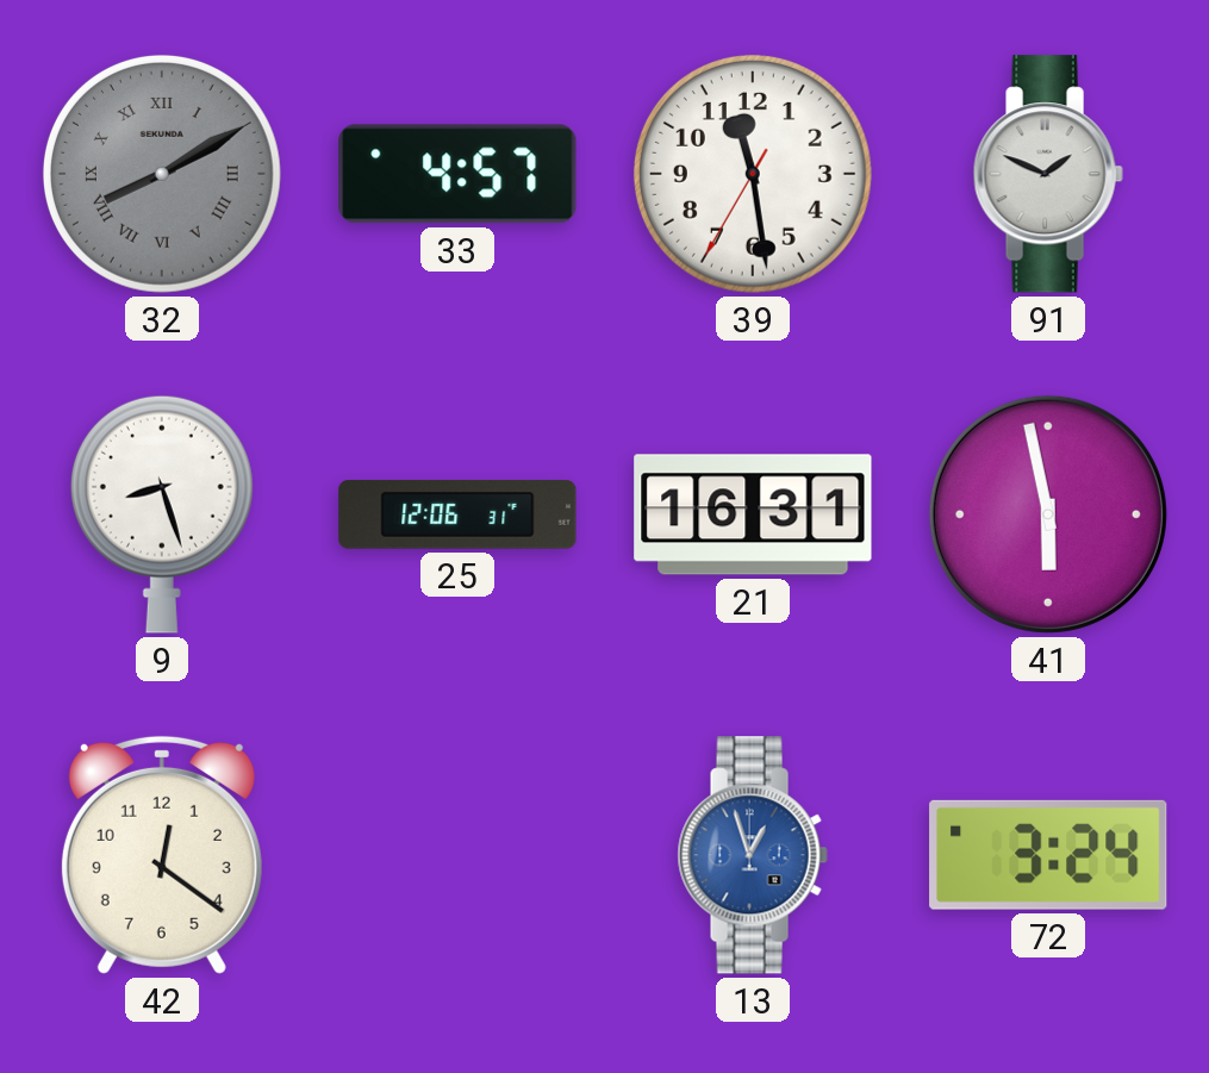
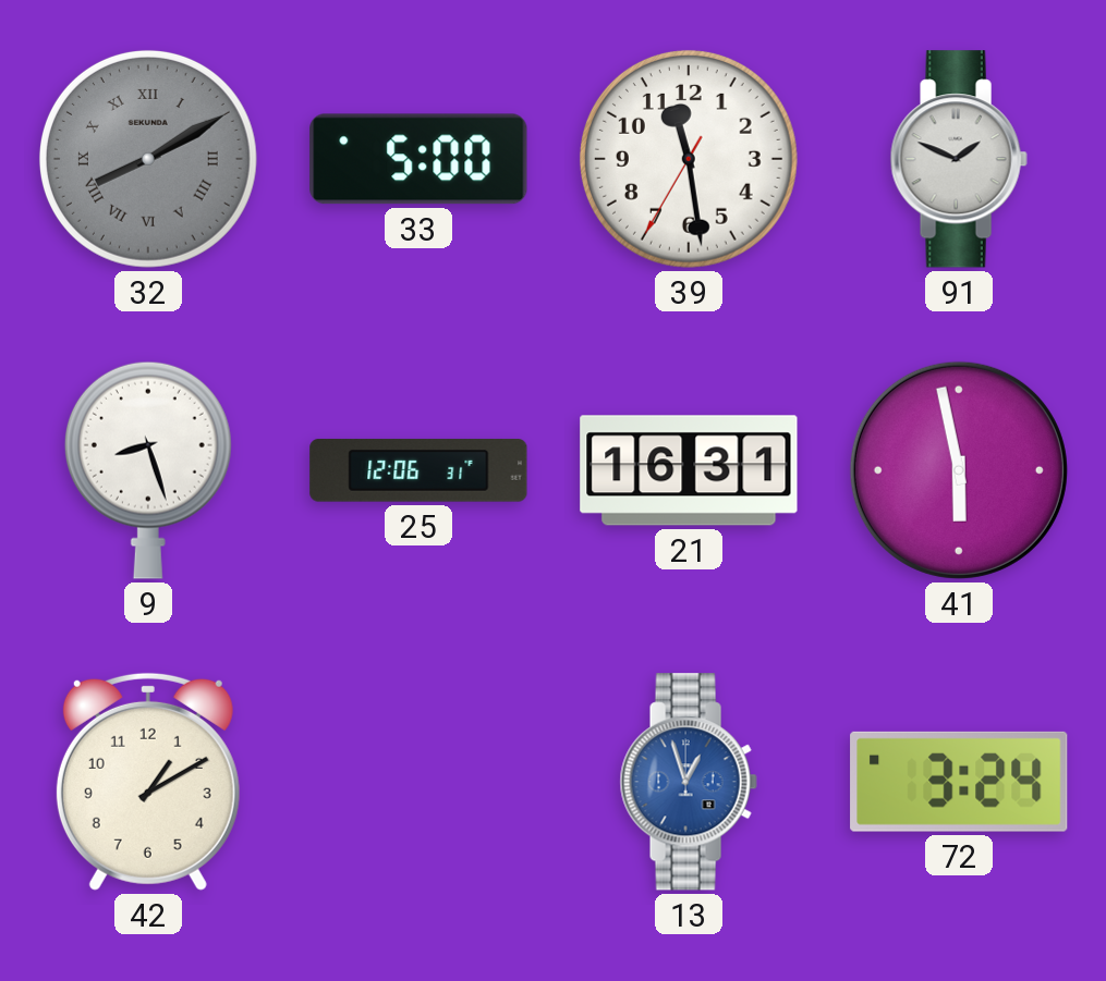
33: 4:57 -> 5:00
42: 12:21 -> 1:10
